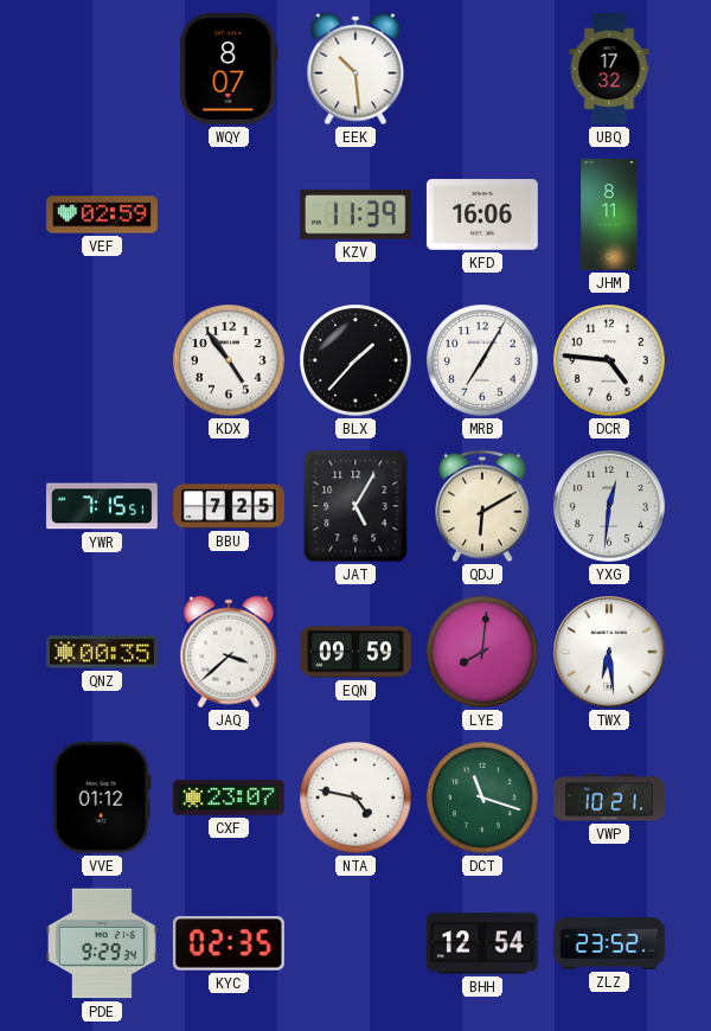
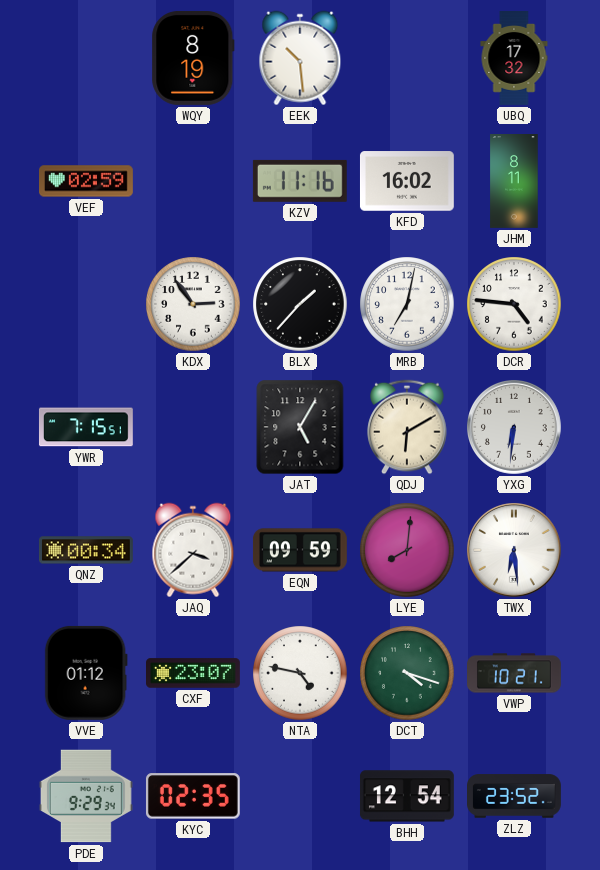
WQY: 8:07 -> 8:19
KZV: 11:39 -> 11:16
KFD: 16:06 -> 16:02
KDX: 4:54 -> 2:54
MRB: 7:05 -> 7:02
BBU: 7:25 -> none
YXG: 12:31 -> 6:31
QNZ: 00:35 -> 00:34
DCT: 11:18 -> 4:18
